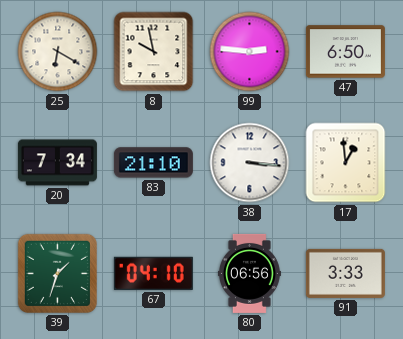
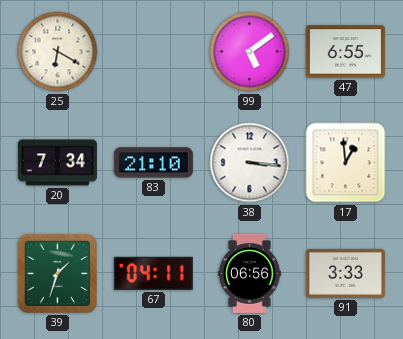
8: 9:58 -> none
99: 2:46 -> 5:09
47: 6:50 -> 6:55
67: 04:10 -> 04:11
